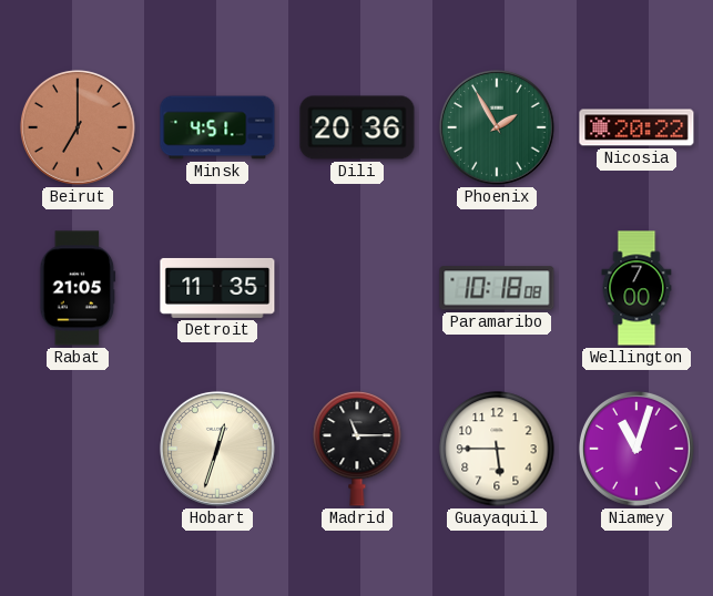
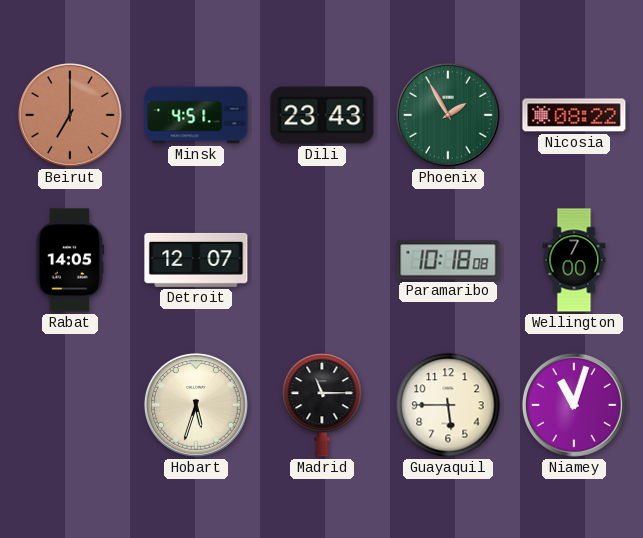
Dili: 20:36 -> 23:43
Nicosia: 20:22 -> 08:22
Rabat: 21:05 -> 14:05
Detroit: 11:35 -> 12:07
Hobart: 12:33 -> 5:33
